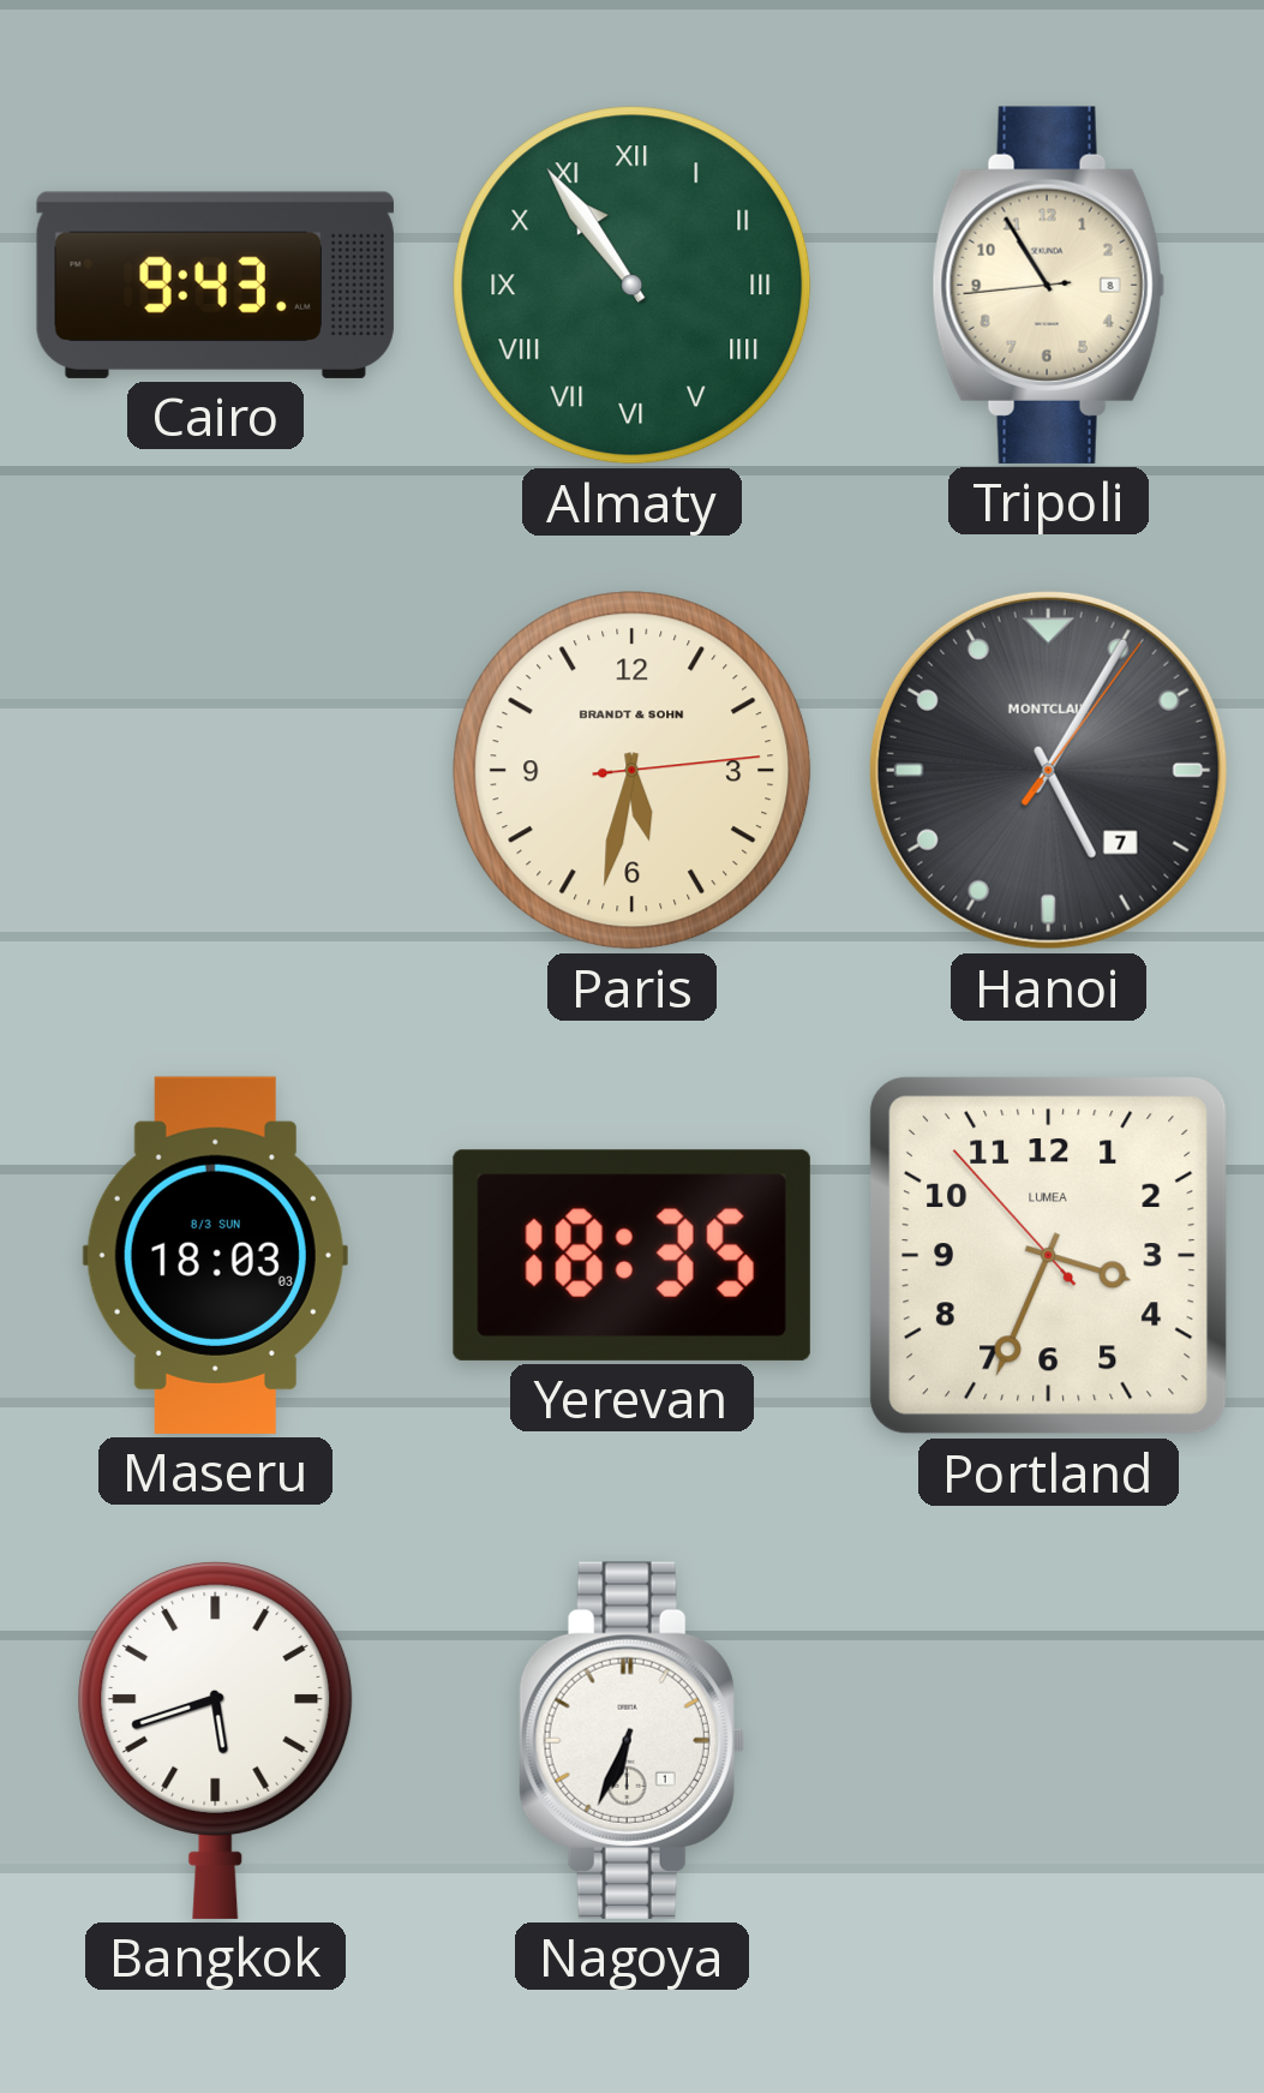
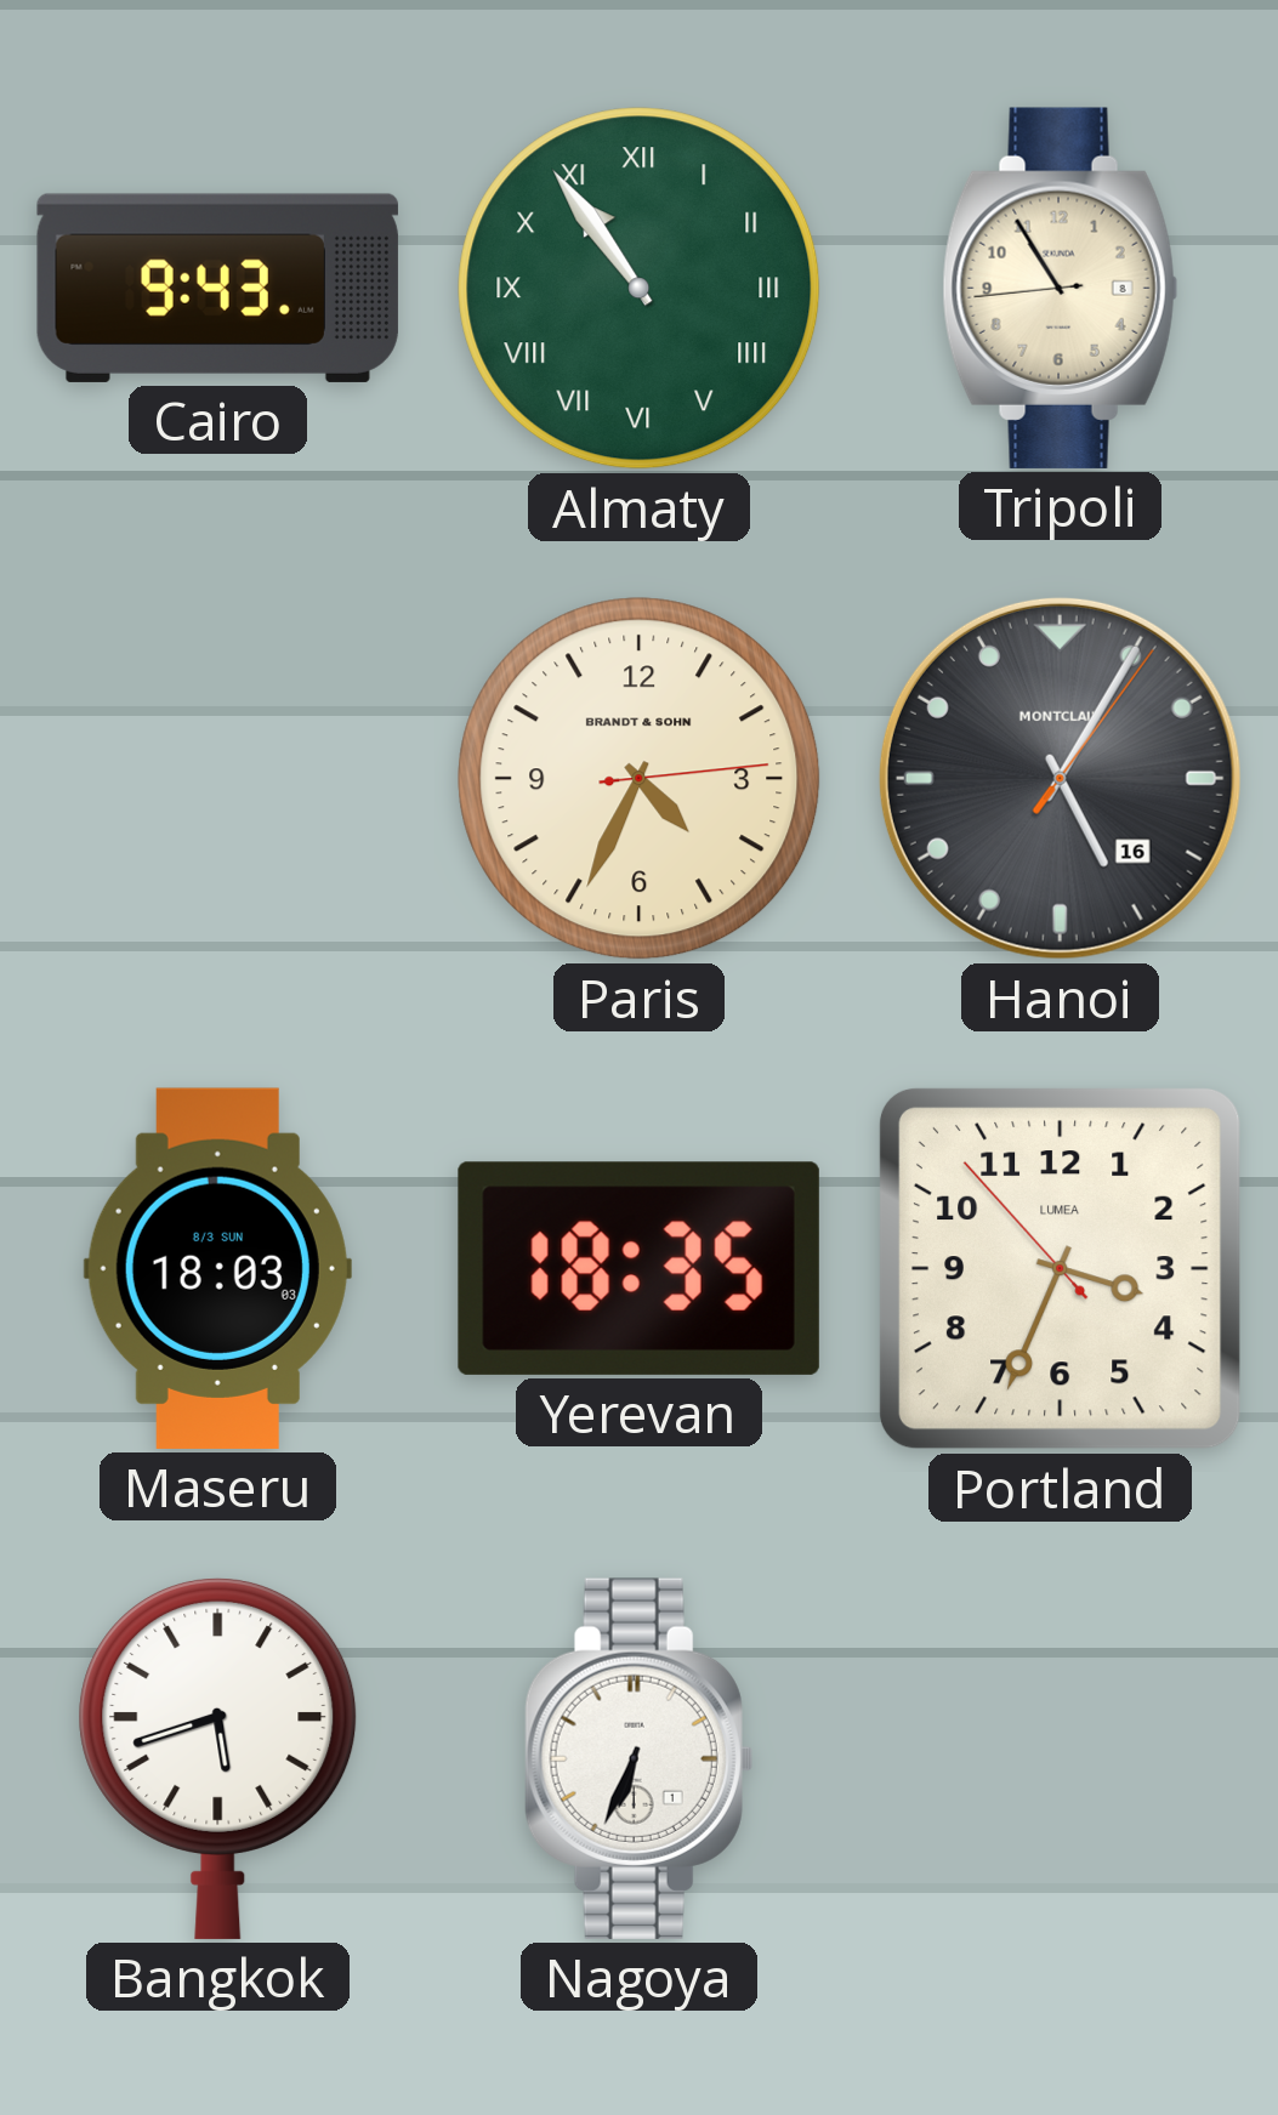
Paris: 5:32 -> 4:34
Hanoi date: 7 -> 16
